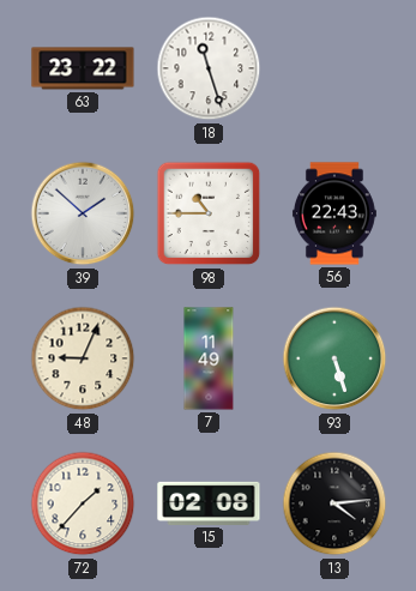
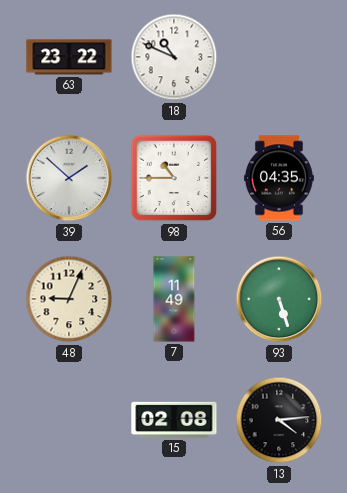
18: 11:27 -> 10:49
56: 22:43 -> 04:35
72: 1:37 -> none
